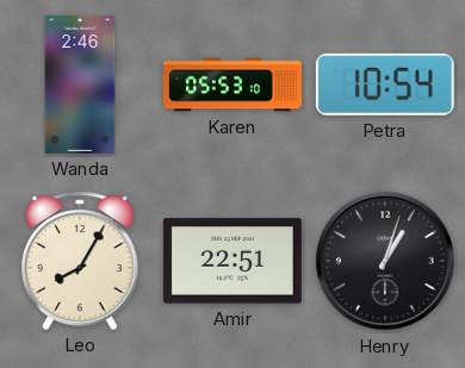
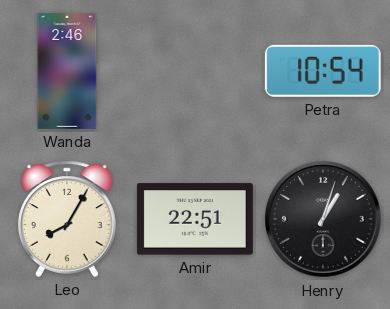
Karen: 05:53 -> none
